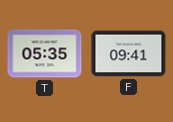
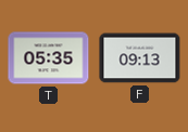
F: 09:41 -> 09:13
